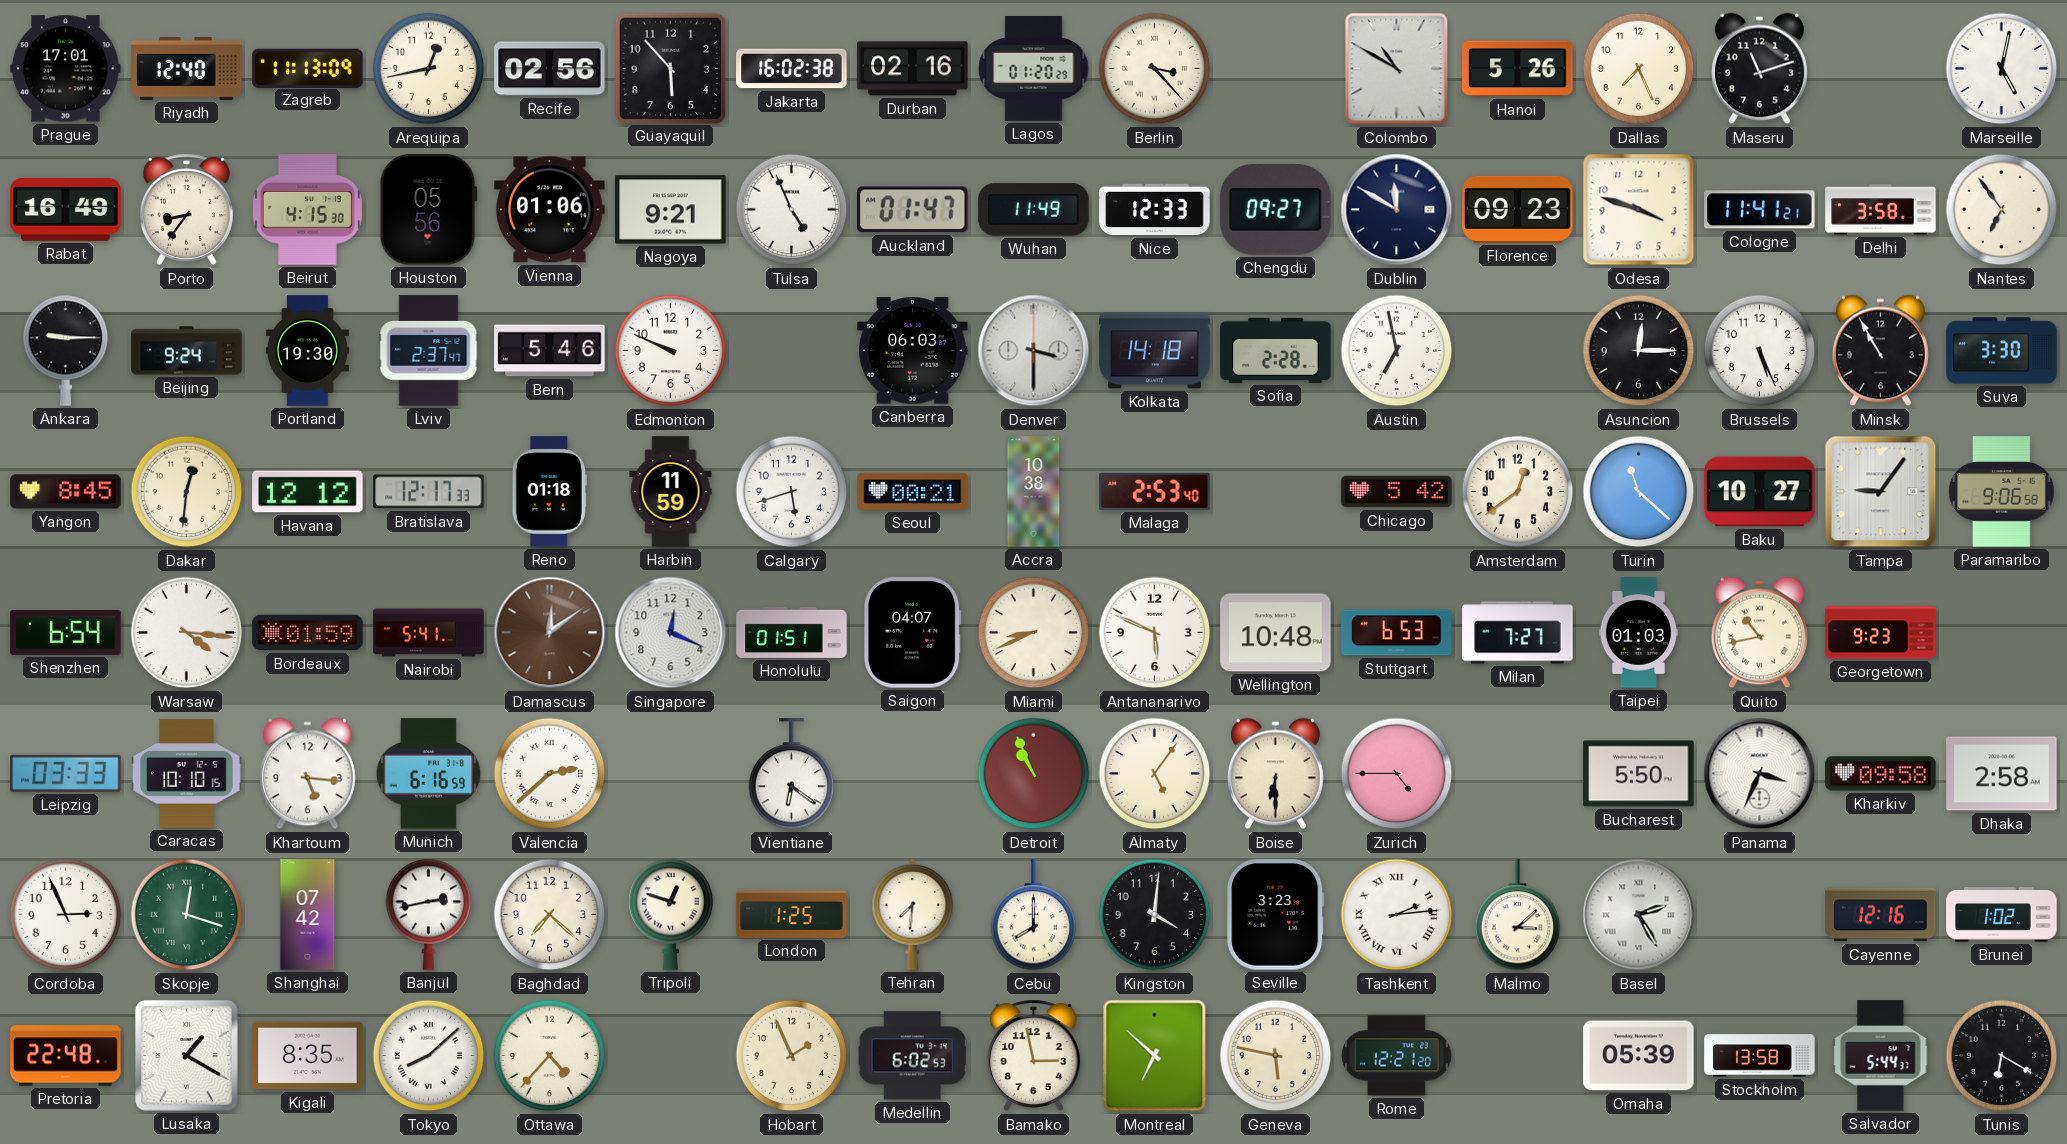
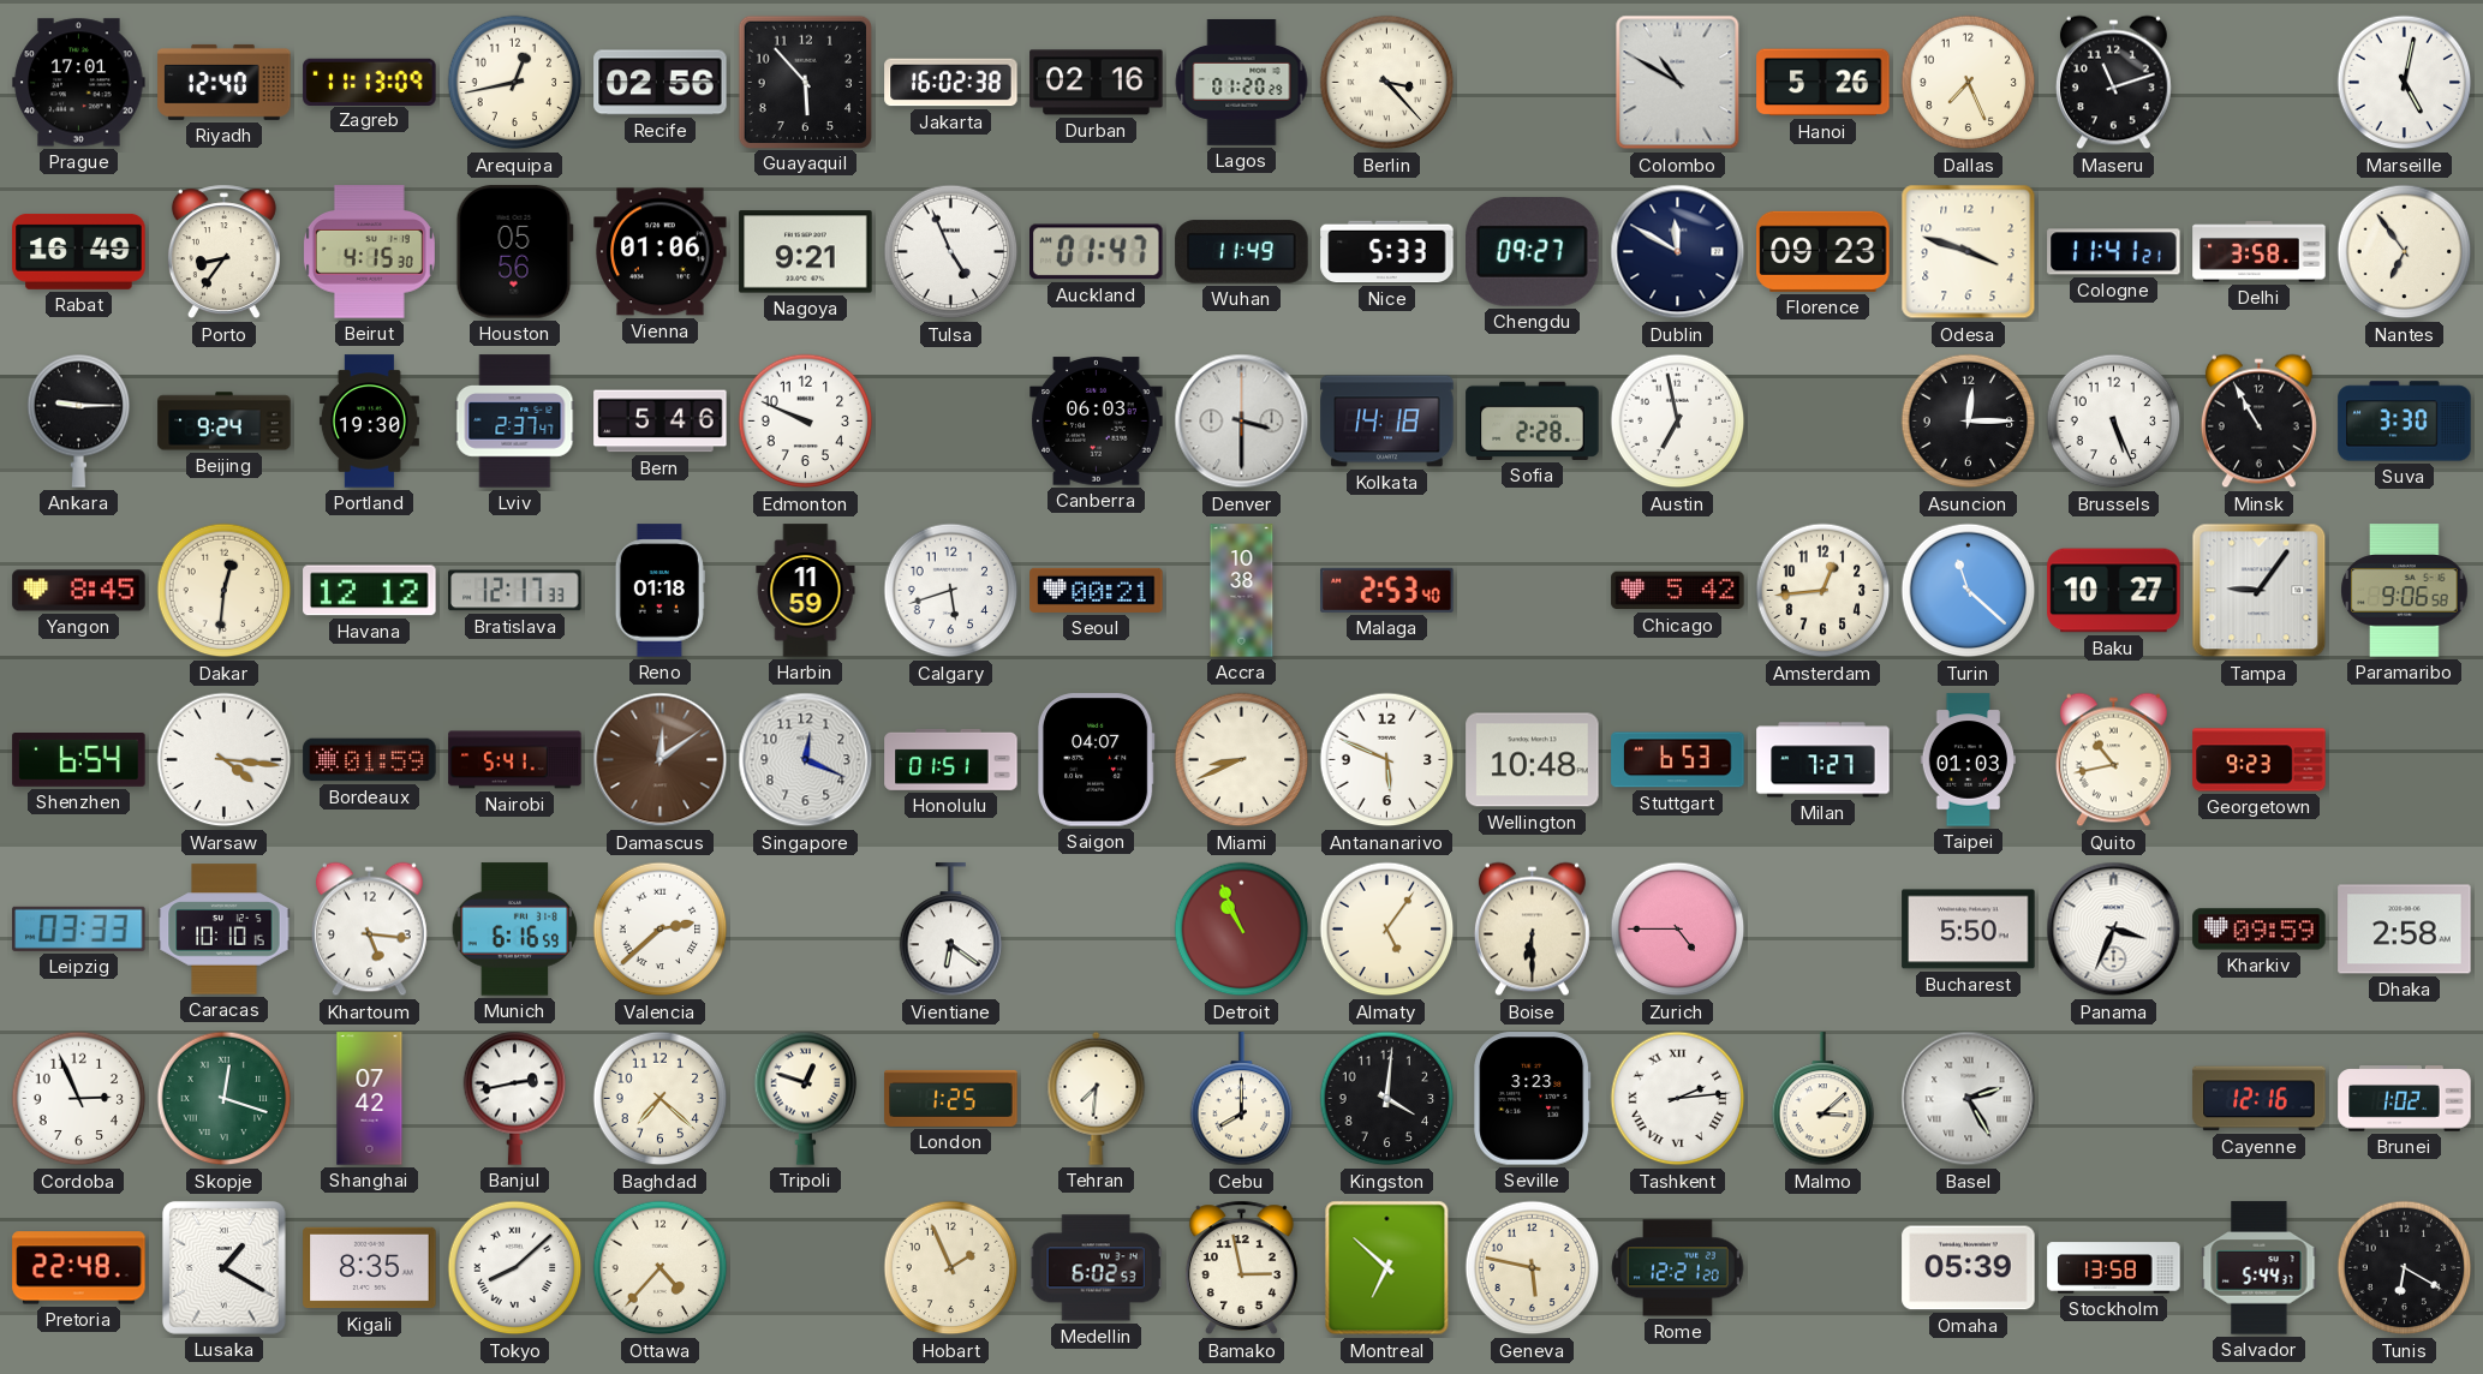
Nice: 12:33 -> 5:33
Amsterdam: 12:39 -> 12:44
Kharkiv: 09:58 -> 09:59
